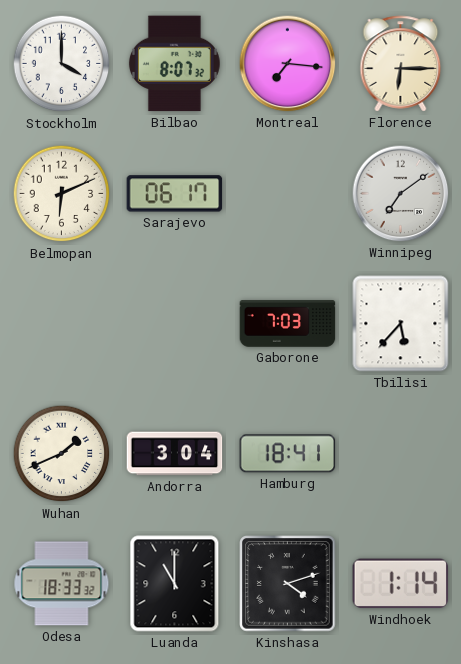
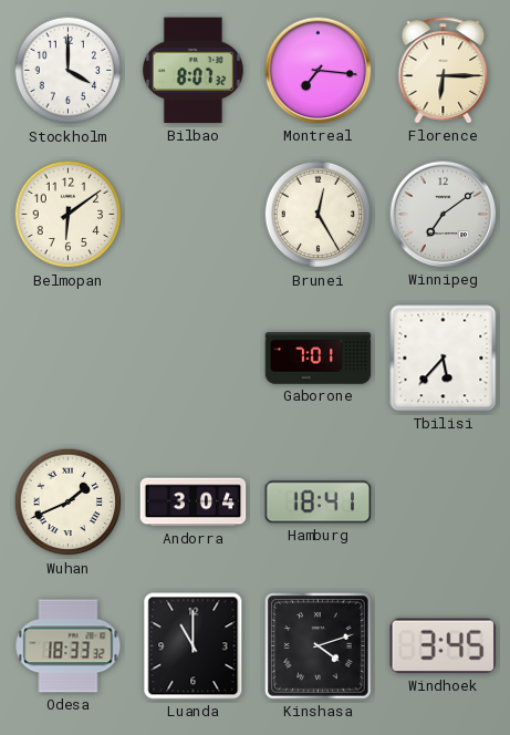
Belmopan: 6:11 -> 6:09
Sarajevo: 06:17 -> none
Brunei: none -> 12:25
Gaborone: 7:03 -> 7:01
Windhoek: 1:14 -> 3:45
